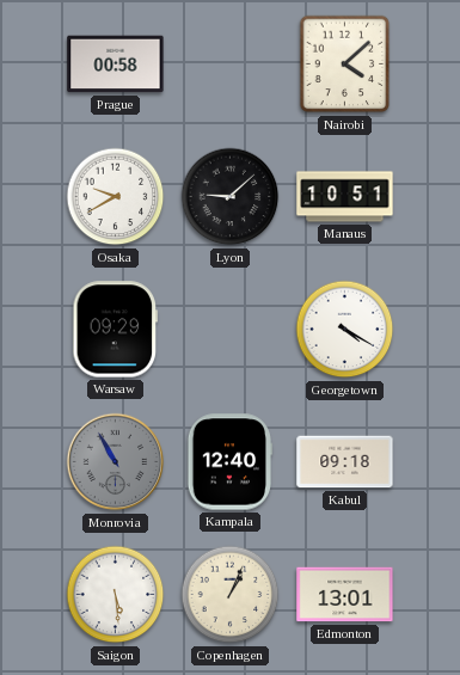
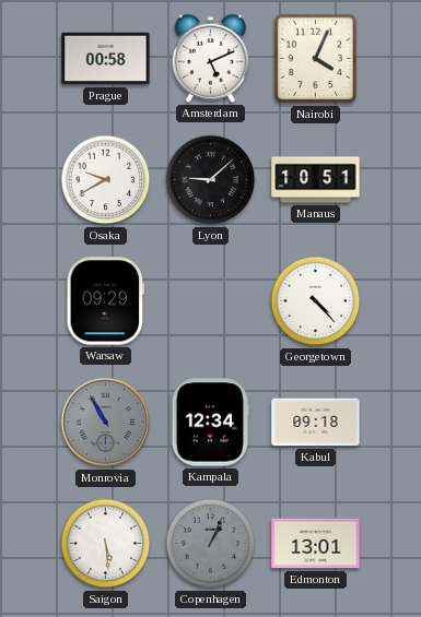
Amsterdam: none -> 5:11
Nairobi: 4:08 -> 4:04
Georgetown: 4:20 -> 4:23
Kampala: 12:40 -> 12:34
Copenhagen dial: cream -> grey
